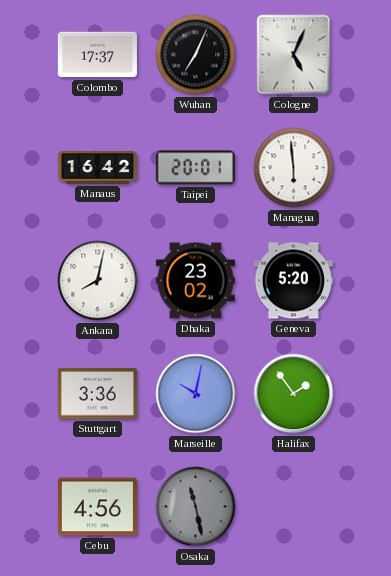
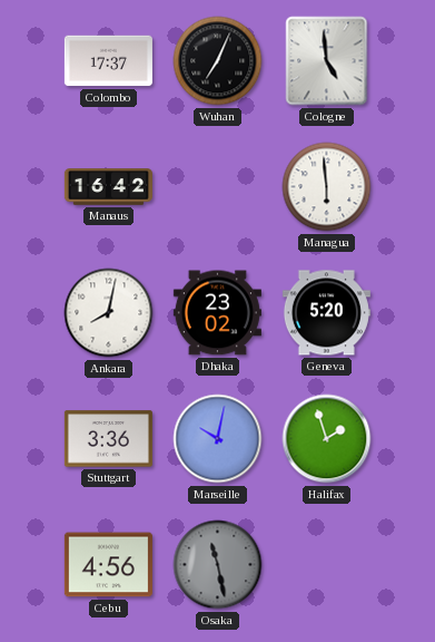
Cologne: 5:04 -> 4:59
Taipei: 20:01 -> none
Halifax: 1:54 -> 1:57
